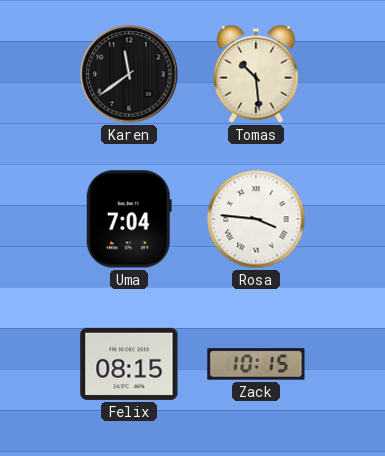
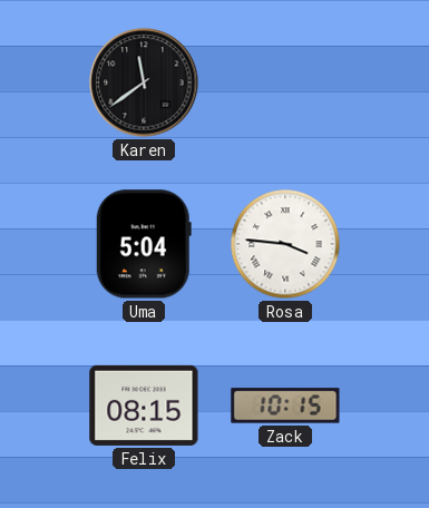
Tomas: 10:29 -> none
Uma: 7:04 -> 5:04
